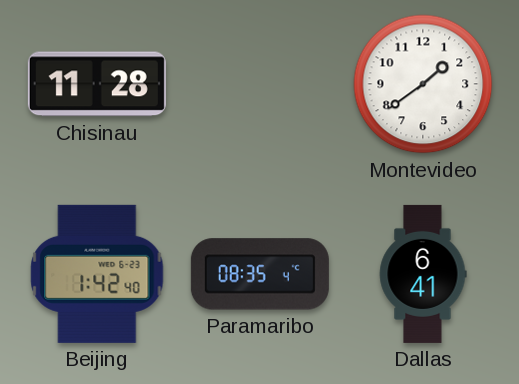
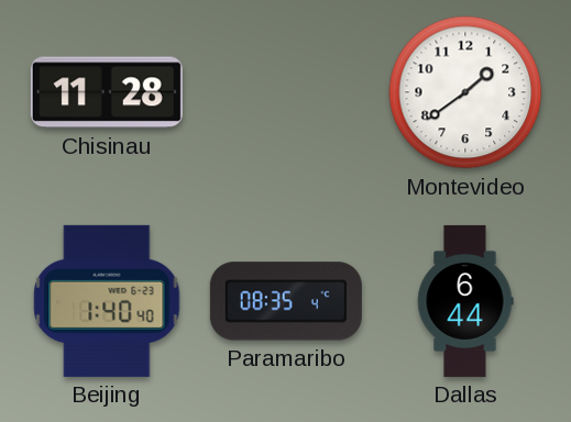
Beijing: 1:42 -> 1:40
Dallas: 6:41 -> 6:44
